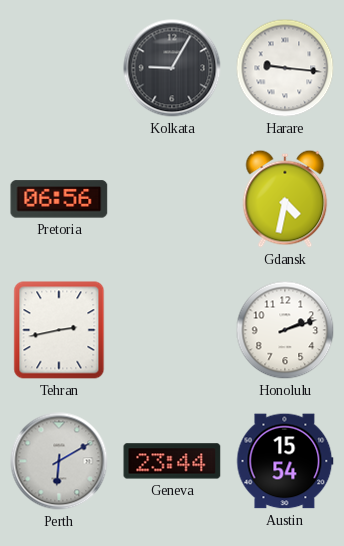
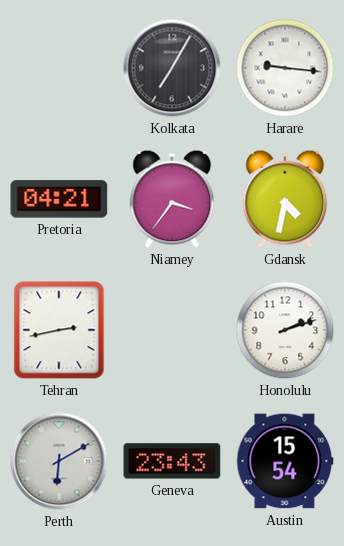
Kolkata: 9:05 -> 7:05
Pretoria: 06:56 -> 04:21
Niamey: none -> 3:36
Geneva: 23:44 -> 23:43
